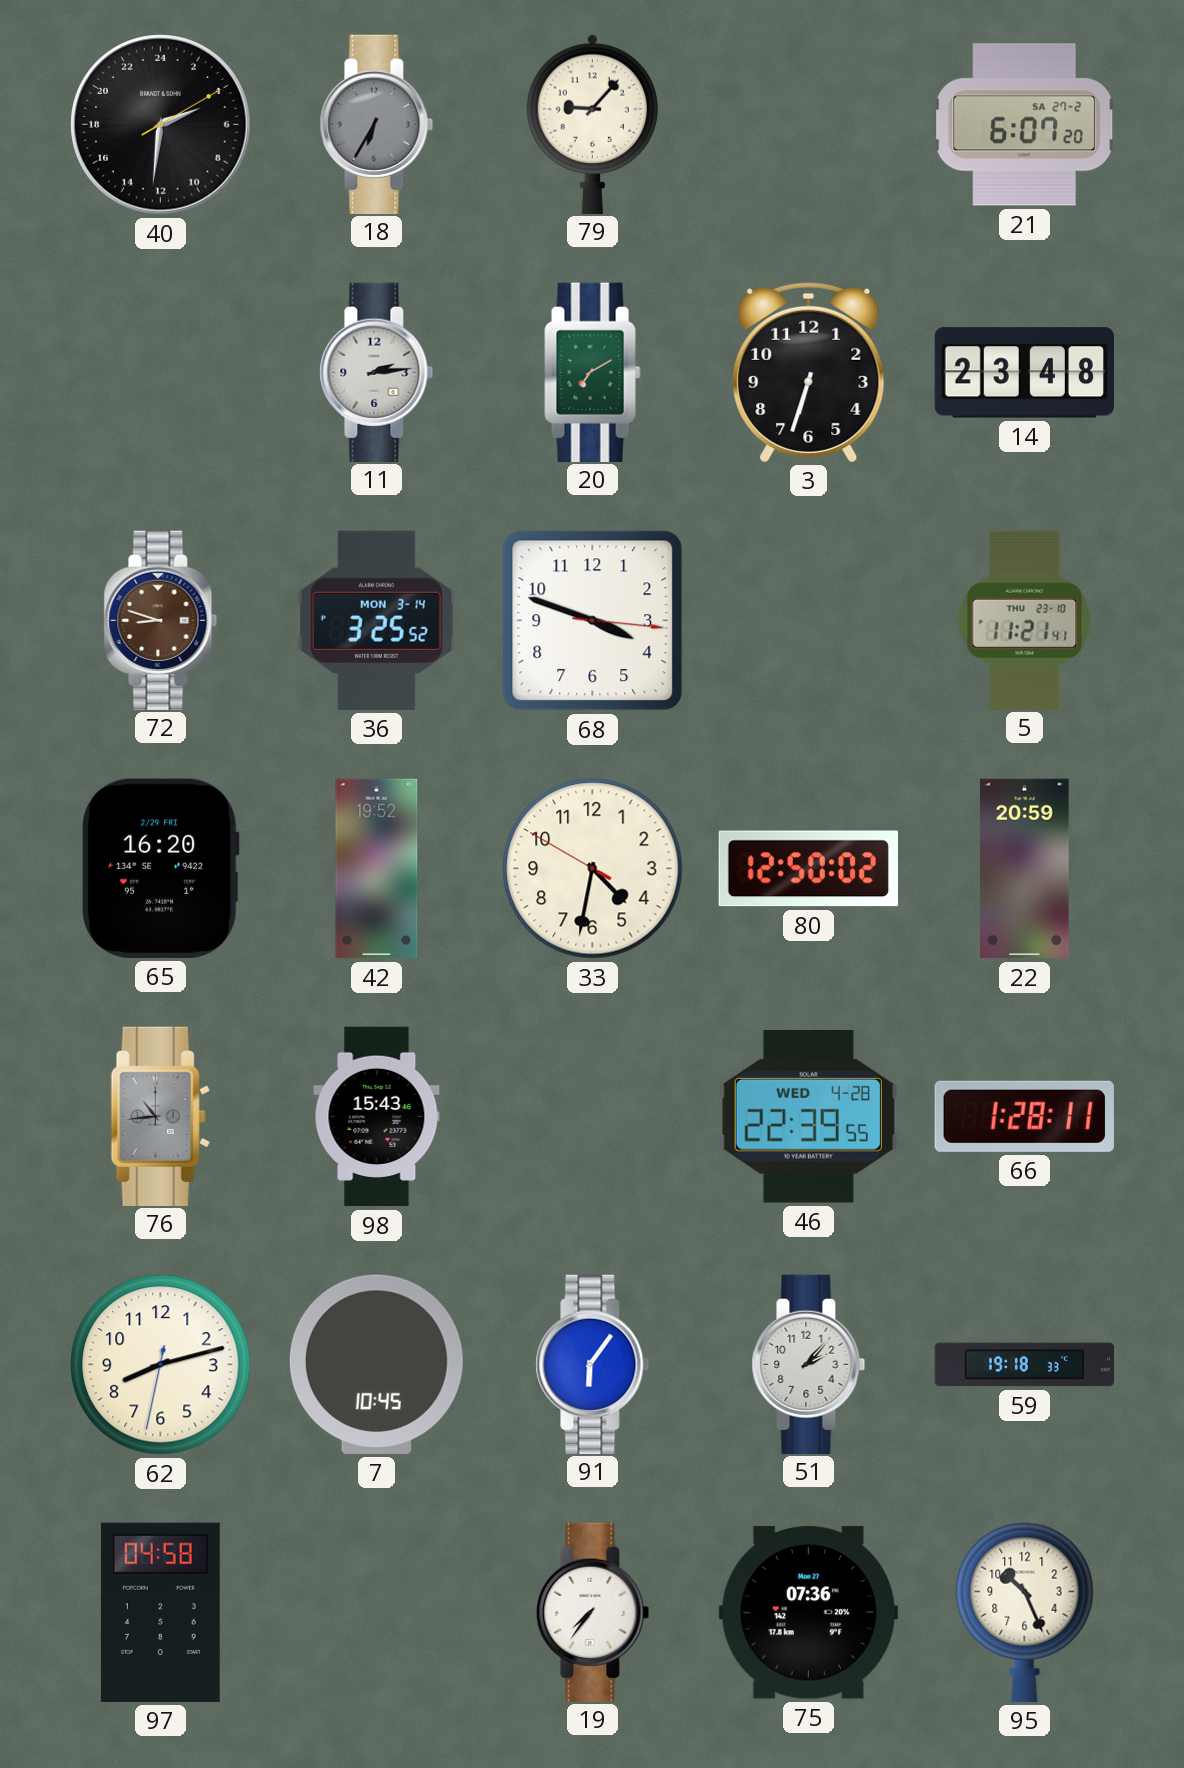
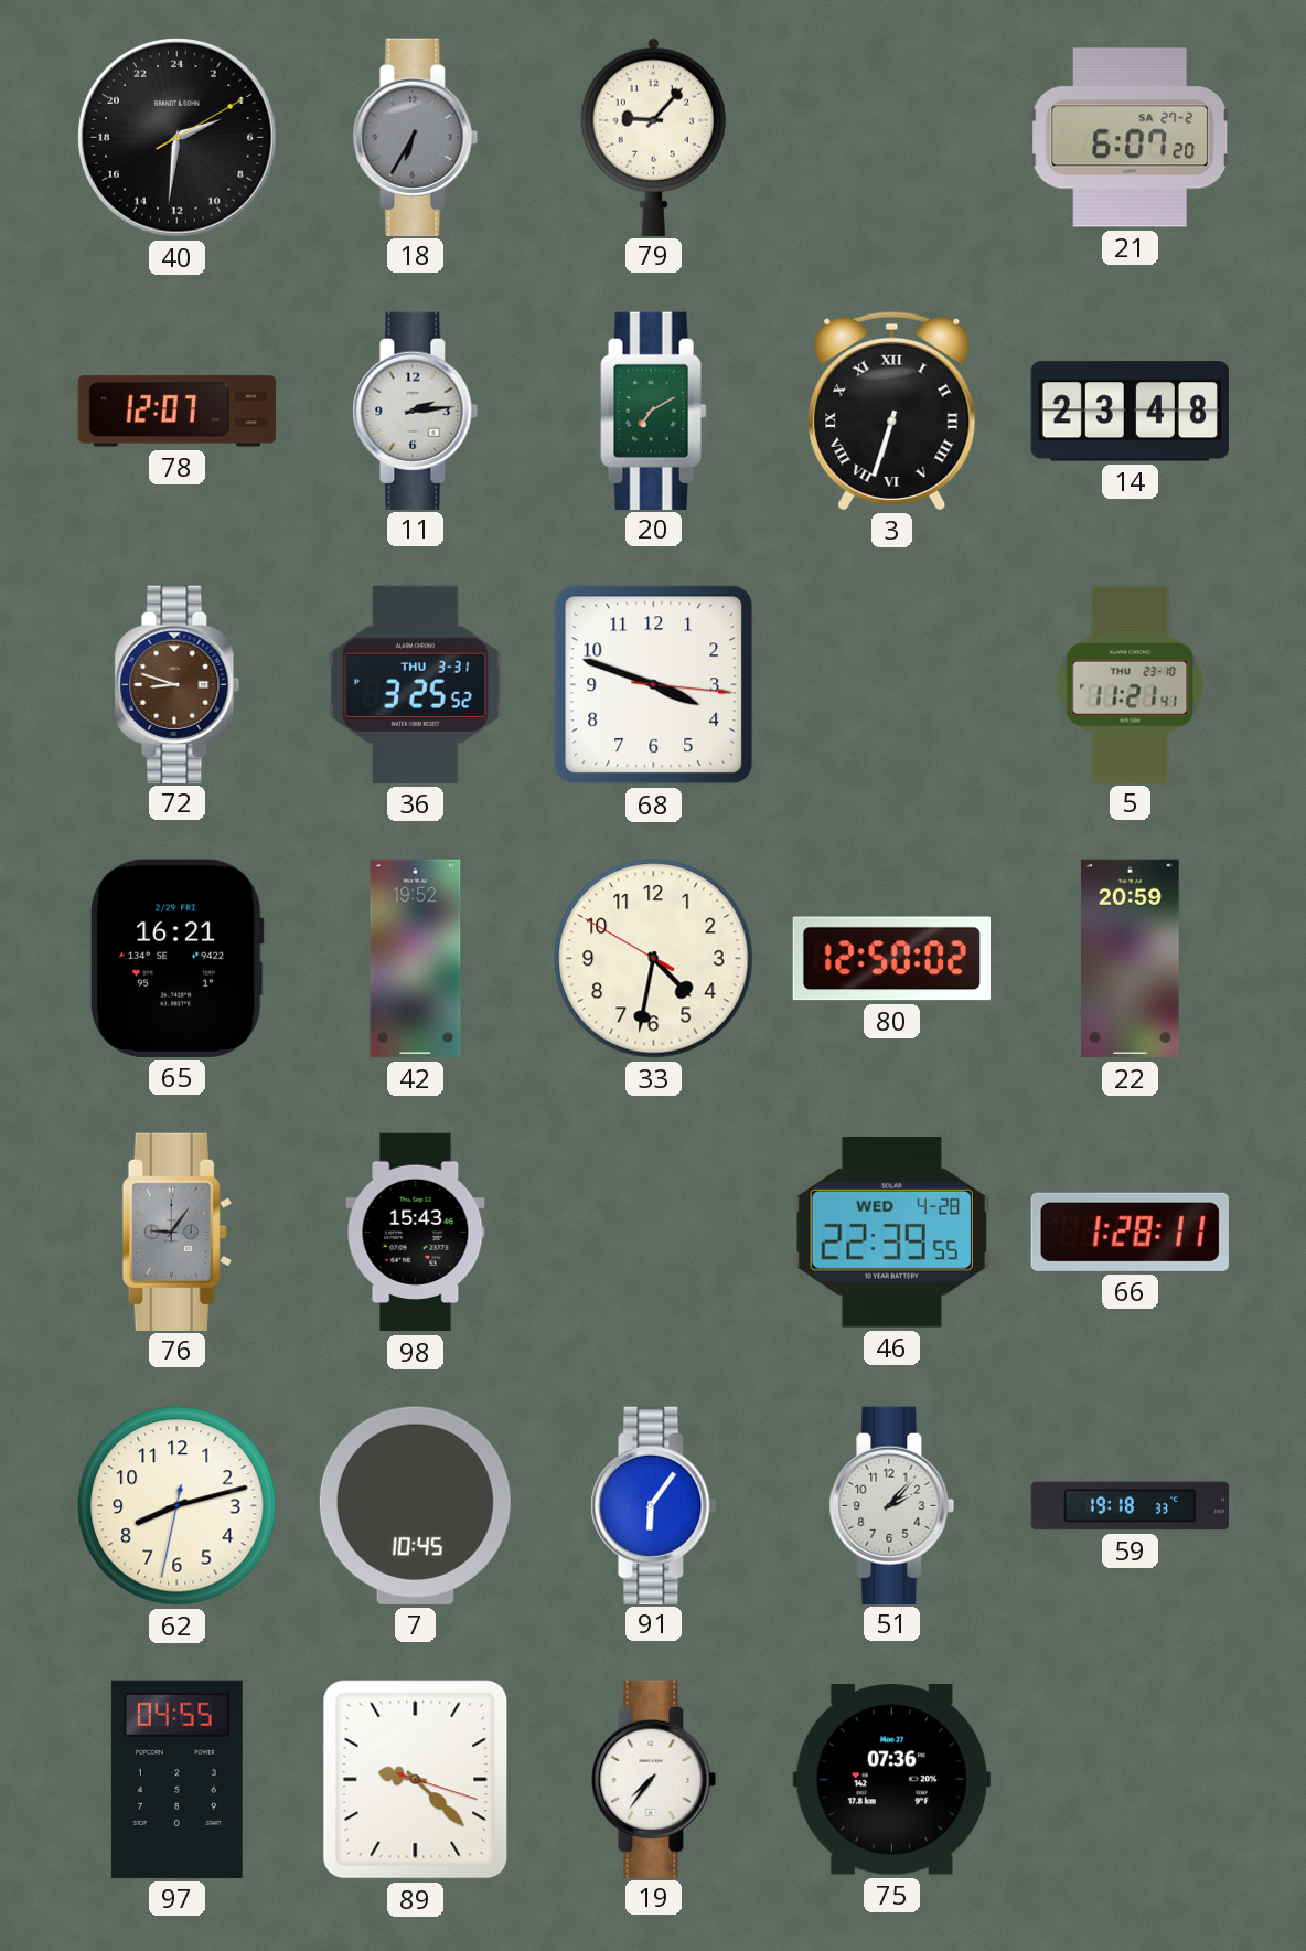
78: none -> 12:07
3 numerals: Arabic -> Roman
36 date: MON 3-14 -> THU 3-31
65: 16:20 -> 16:21
76: 10:44 -> 9:06
97: 04:58 -> 04:55
89: none -> 9:22
95: 10:26 -> none
